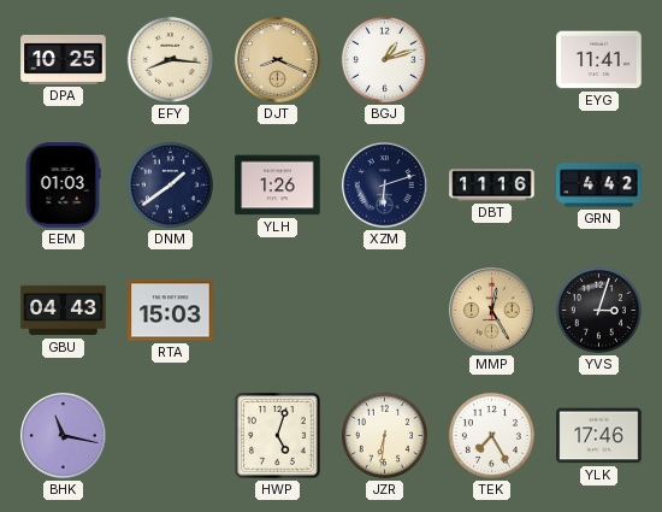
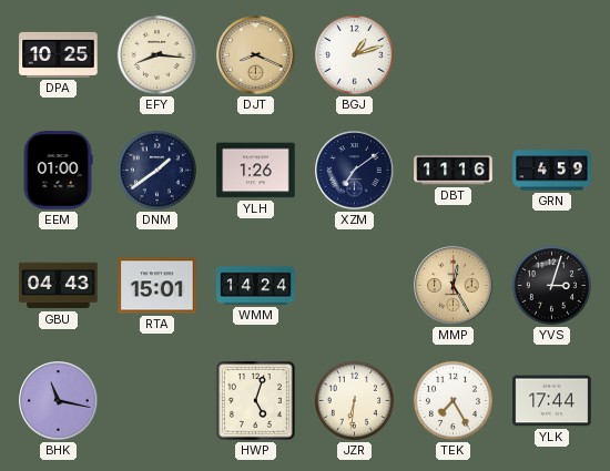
EYG: 11:41 -> none
EEM: 01:03 -> 01:00
XZM: 6:12 -> 7:09
GRN: 4:42 -> 4:59
RTA: 15:03 -> 15:01
WMM: none -> 14:24
YLK: 17:46 -> 17:44
